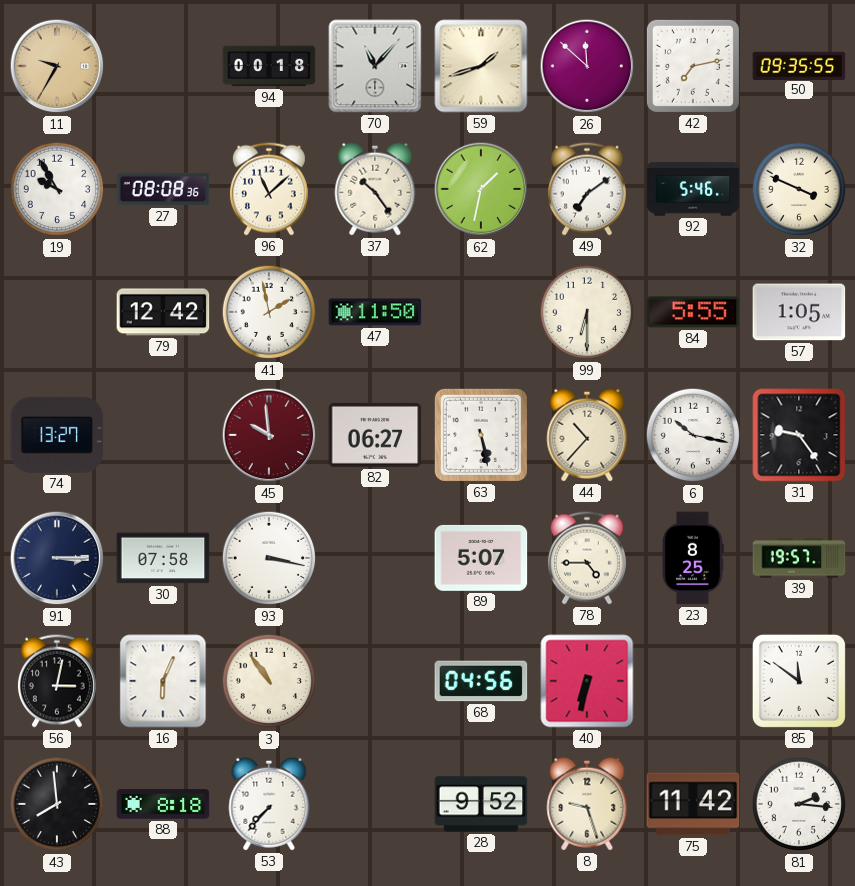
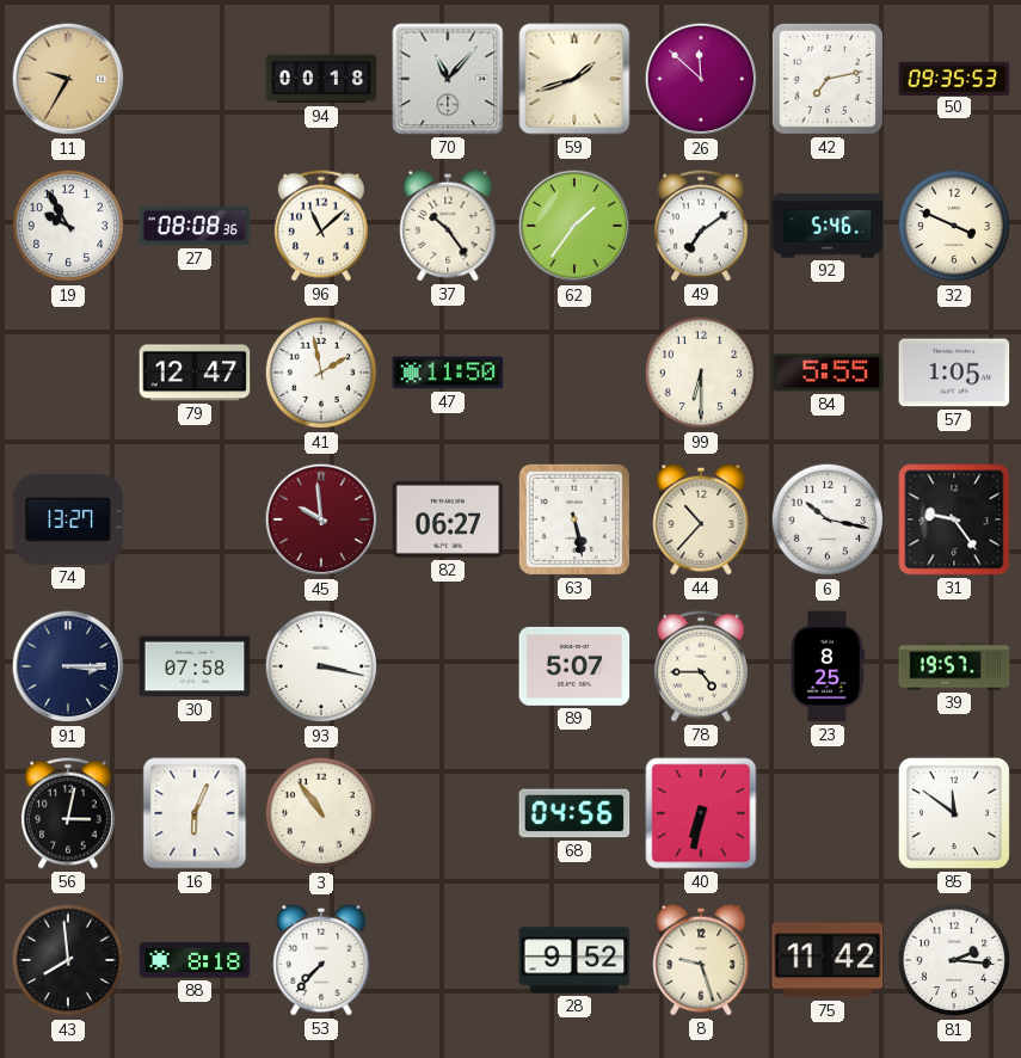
50: 09:35:55 -> 09:35:53
62: 1:32 -> 1:36
79: 12:42 -> 12:47
